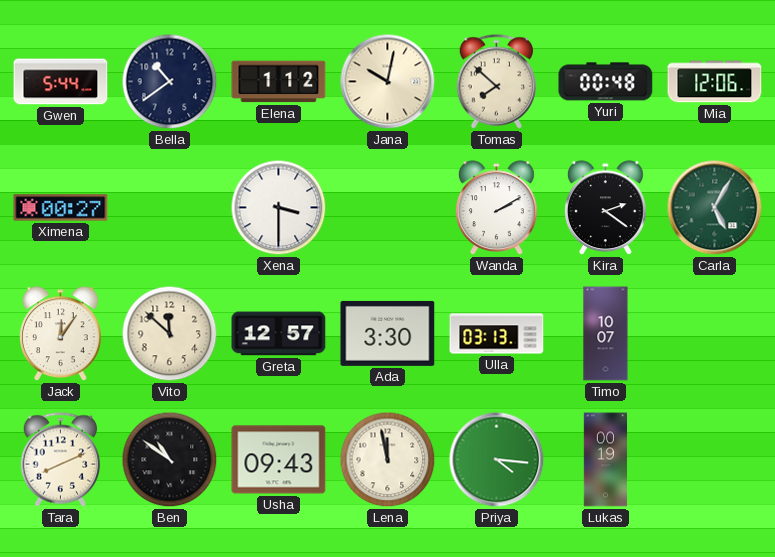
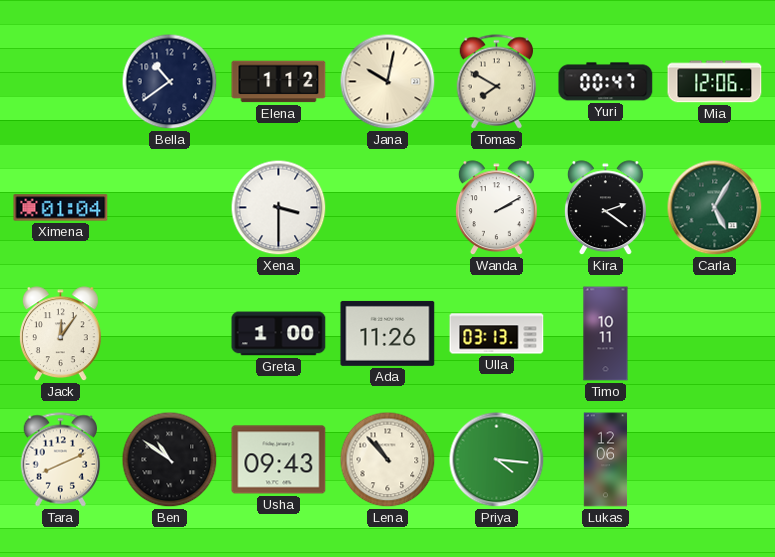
Gwen: 5:44 -> none
Tomas: 7:52 -> 7:50
Yuri: 00:48 -> 00:47
Ximena: 00:27 -> 01:04
Vito: 11:52 -> none
Greta: 12:57 -> 1:00
Ada: 3:30 -> 11:26
Timo: 10:07 -> 10:11
Lena: 11:58 -> 10:53
Lukas: 00:19 -> 12:06
